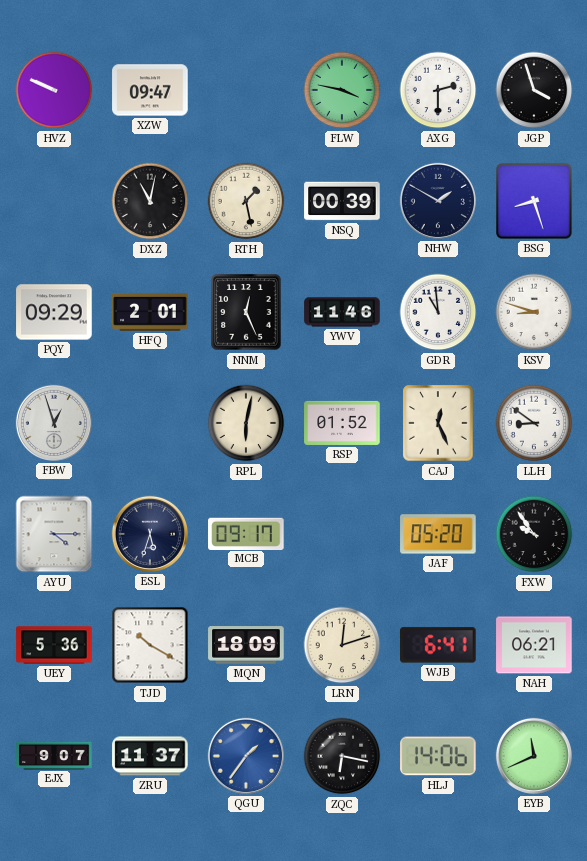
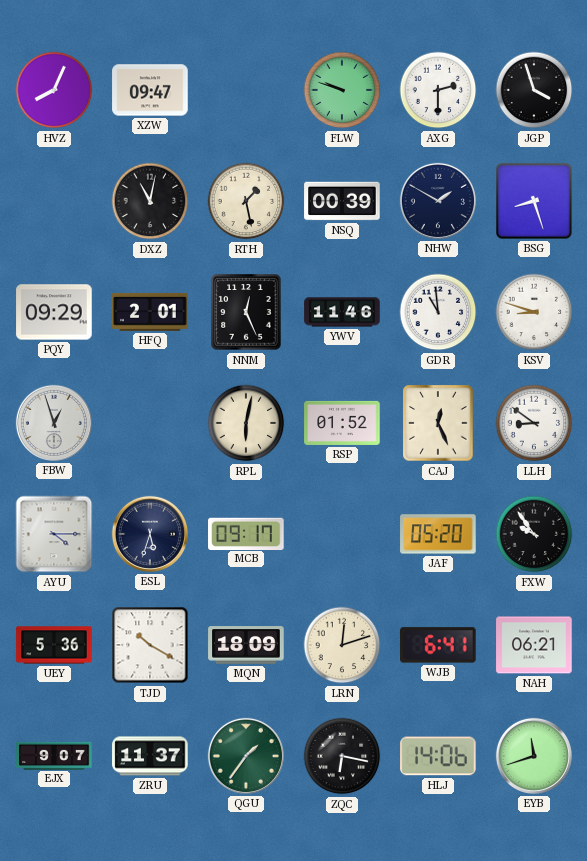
HVZ: 9:49 -> 8:04
FLW: 3:47 -> 9:48
QGU dial: blue -> green
EYB: 11:41 -> 11:42
